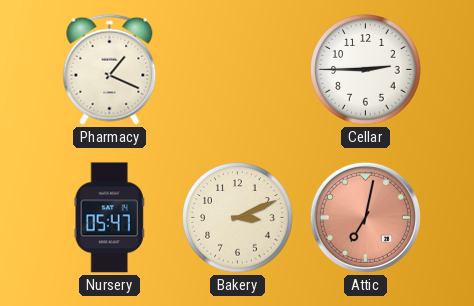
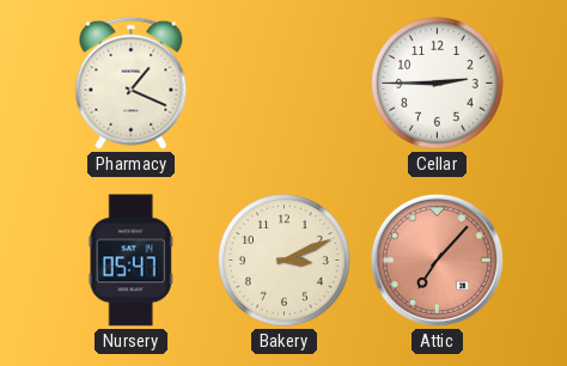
Attic: 7:02 -> 7:07
